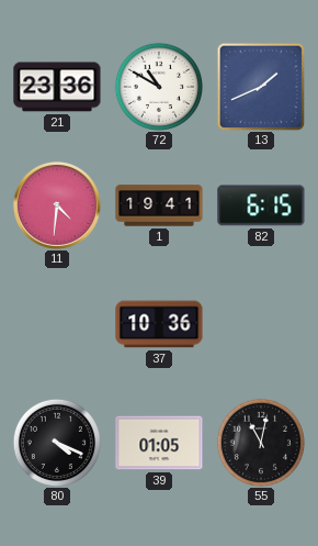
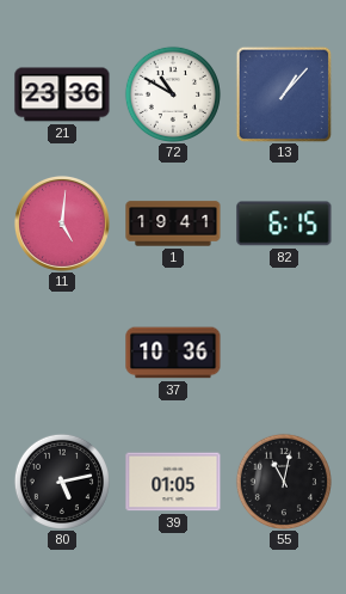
13: 1:41 -> 1:07
11: 4:31 -> 5:01
80: 4:19 -> 5:13
